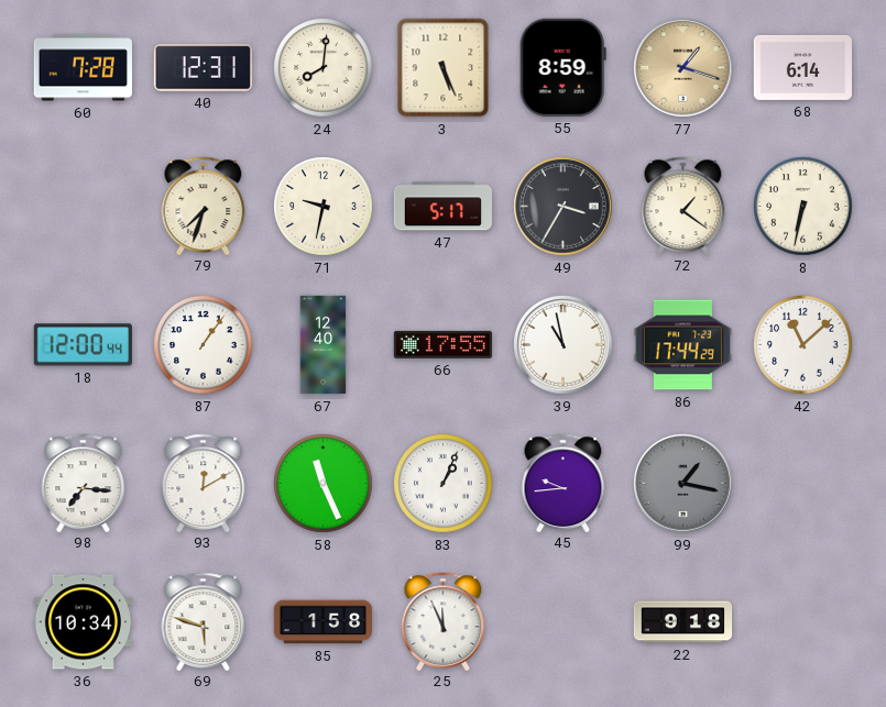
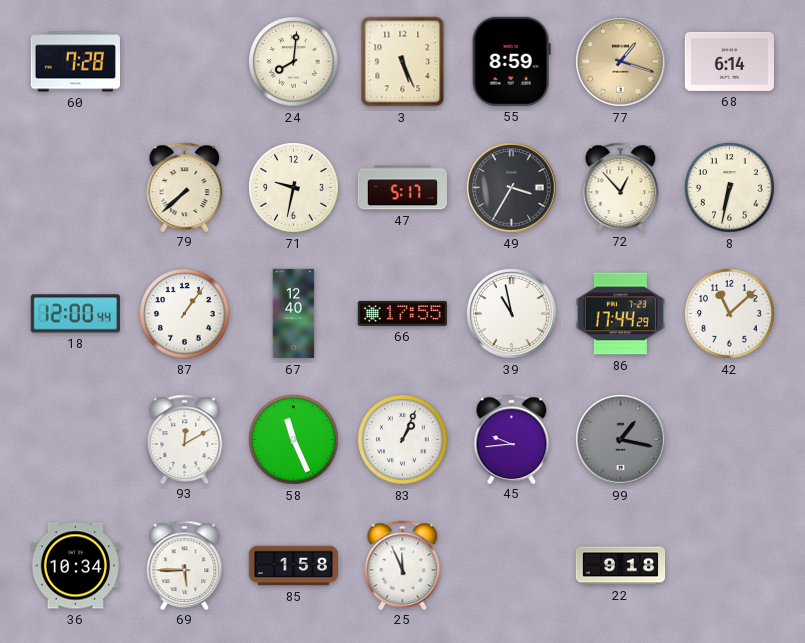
40: 12:31 -> none
79: 7:33 -> 7:38
72: 1:21 -> 12:53
98: 7:16 -> none
69: 5:48 -> 5:45
